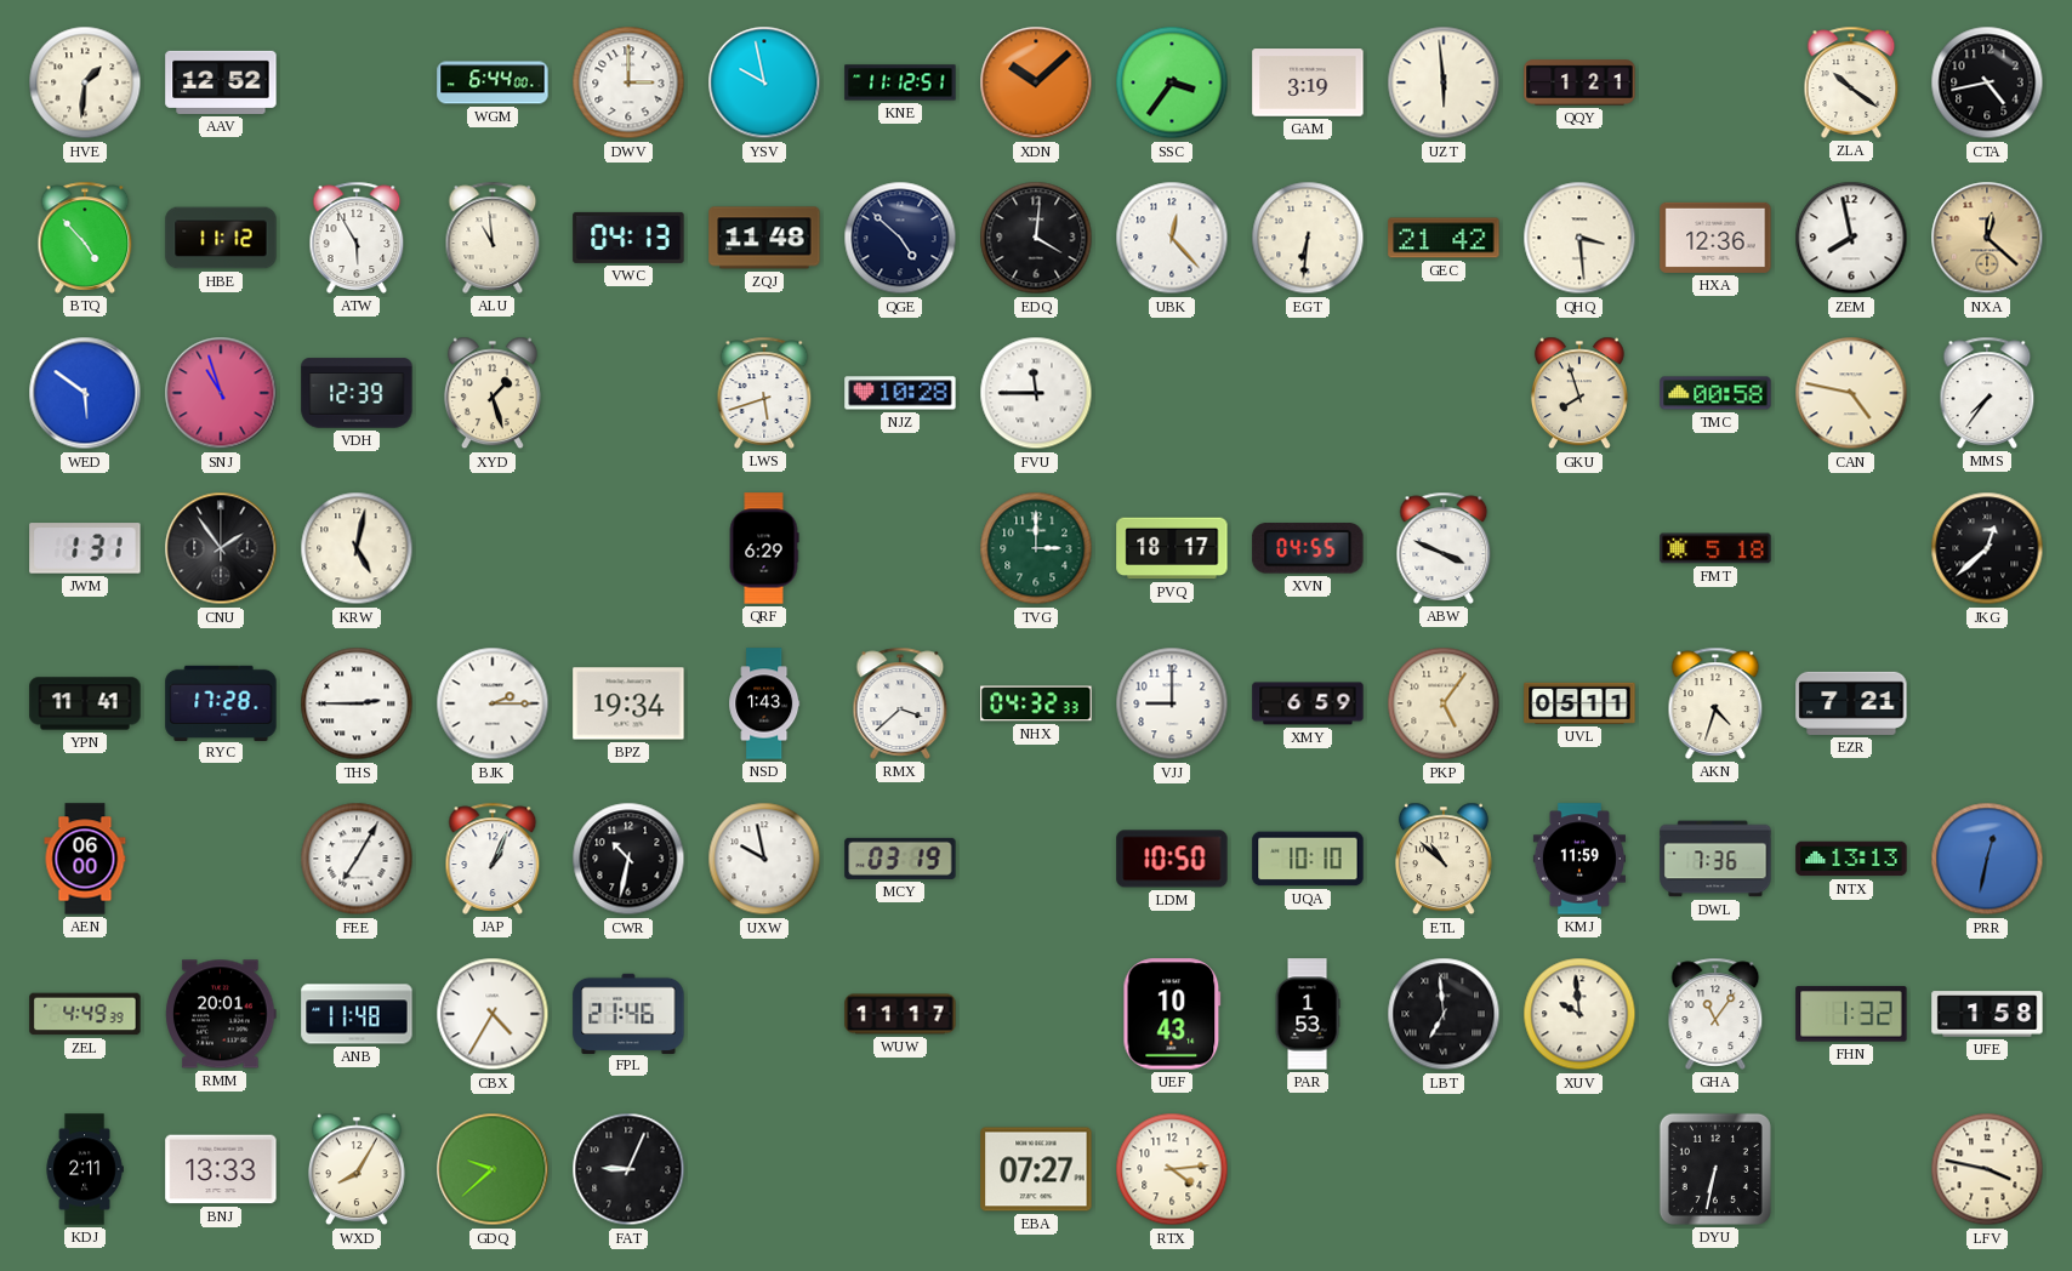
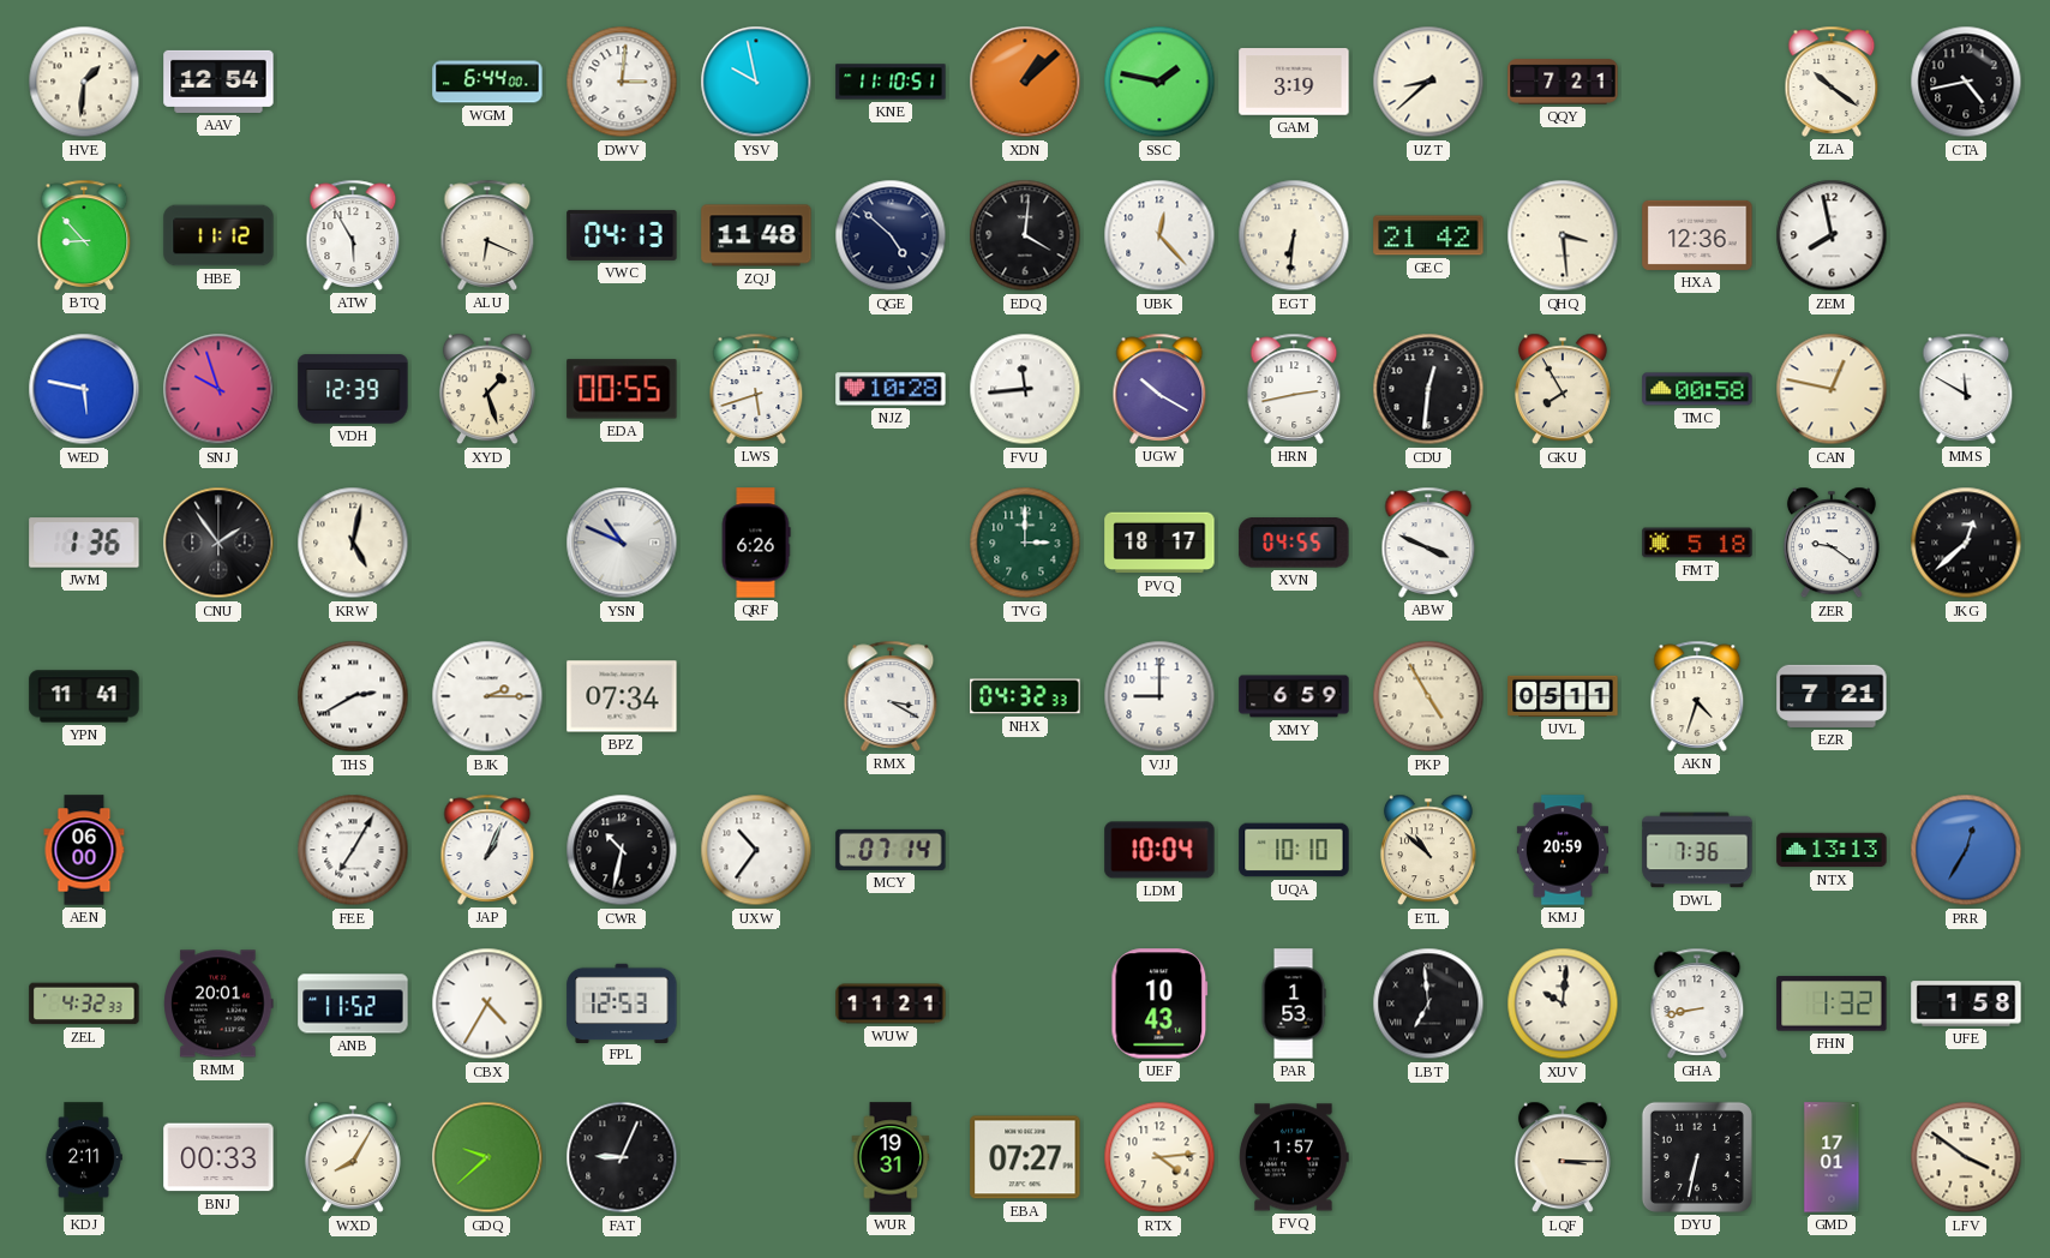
AAV: 12:52 -> 12:54
DWV: 3:00 -> 3:01
KNE: 11:12 -> 11:10
XDN: 10:08 -> 1:08
SSC: 3:36 -> 1:47
UZT: 5:59 -> 8:38
QQY: 1:21 -> 7:21
BTQ: 4:53 -> 8:53
ALU: 10:59 -> 6:19
NXA: 12:22 -> none
WED: 5:51 -> 5:47
SNJ: 10:57 -> 9:57
EDA: none -> 00:55
FVU: 11:45 -> 11:44
UGW: none -> 10:20
HRN: none -> 2:43
CDU: none -> 12:31
GKU: 7:57 -> 7:55
CAN: 4:47 -> 12:47
MMS: 7:36 -> 11:50
JWM: 1:31 -> 1:36
YSN: none -> 10:49
QRF: 6:29 -> 6:26
ZER: none -> 9:21
RYC: 17:28 -> none
THS: 2:45 -> 2:40
BPZ: 19:34 -> 07:34
NSD: 1:43 -> none
RMX: 3:38 -> 3:20
PKP: 5:06 -> 4:55
UXW: 9:58 -> 10:36
MCY: 03:19 -> 07:14
LDM: 10:50 -> 10:04
KMJ: 11:59 -> 20:59
PRR: 12:32 -> 12:35
ZEL: 4:49 -> 4:32
ANB: 11:48 -> 11:52
FPL: 21:46 -> 12:53
WUW: 11:17 -> 11:21
XUV: 9:59 -> 10:01
GHA: 11:06 -> 8:43
BNJ: 13:33 -> 00:33
WUR: none -> 19:31
FVQ: none -> 1:57
LQF: none -> 3:15
GMD: none -> 17:01
LFV: 3:47 -> 3:51
